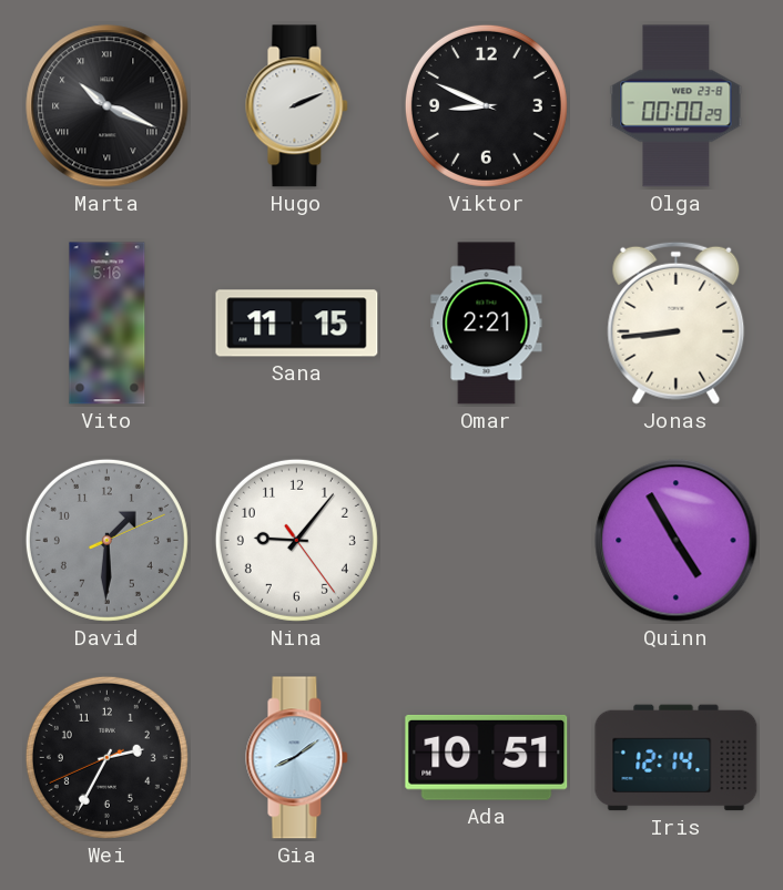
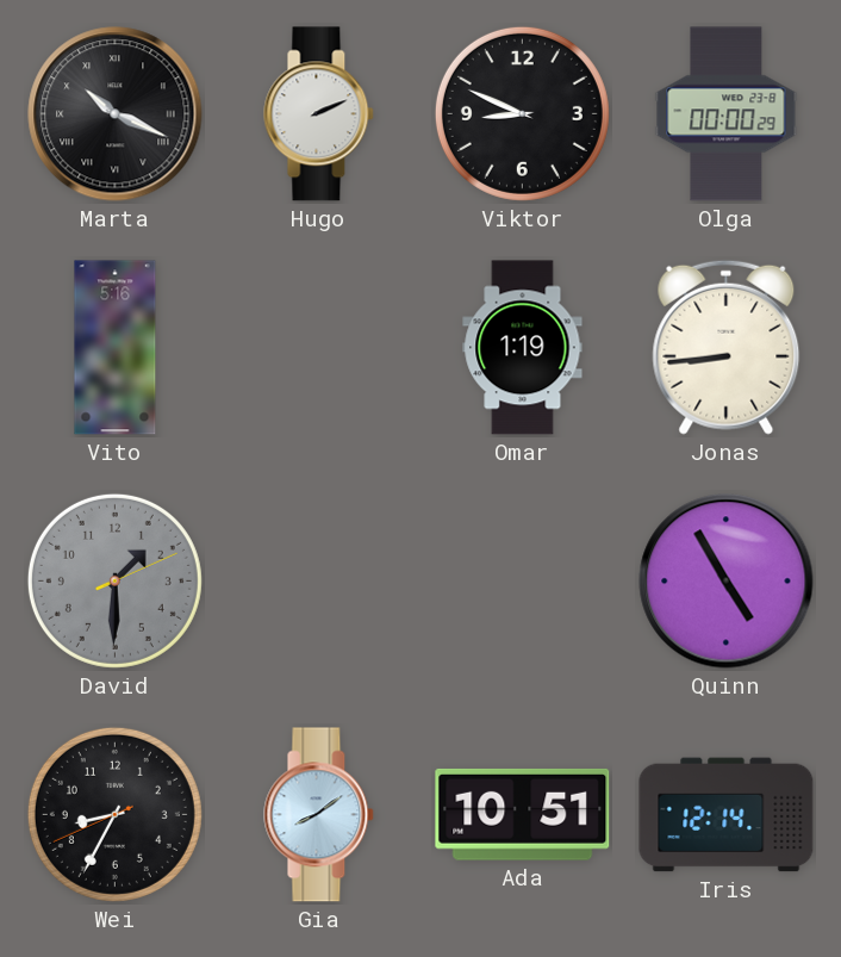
Sana: 11:15 -> none
Omar: 2:21 -> 1:19
Nina: 9:06 -> none
Wei: 2:34 -> 8:34
